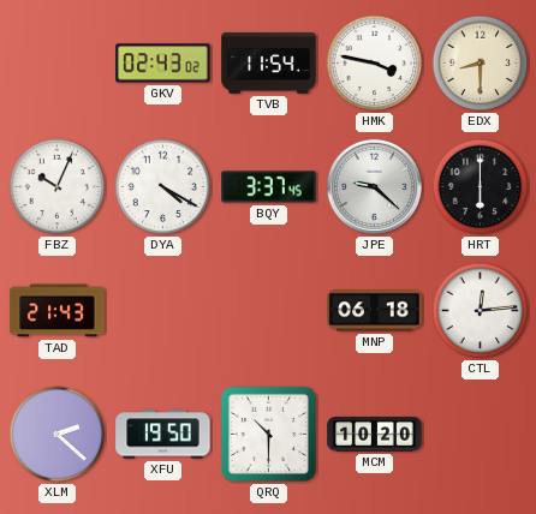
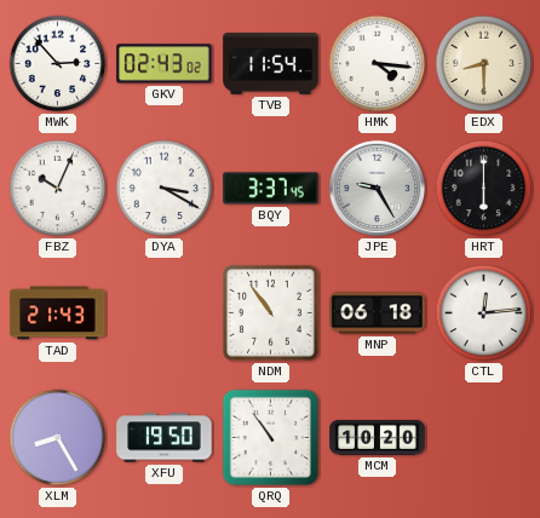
MWK: none -> 2:53
HMK: 3:47 -> 4:16
DYA: 4:20 -> 3:20
JPE: 9:22 -> 9:25
NDM: none -> 10:54
XLM: 2:22 -> 8:25
QRQ: 10:30 -> 10:54
